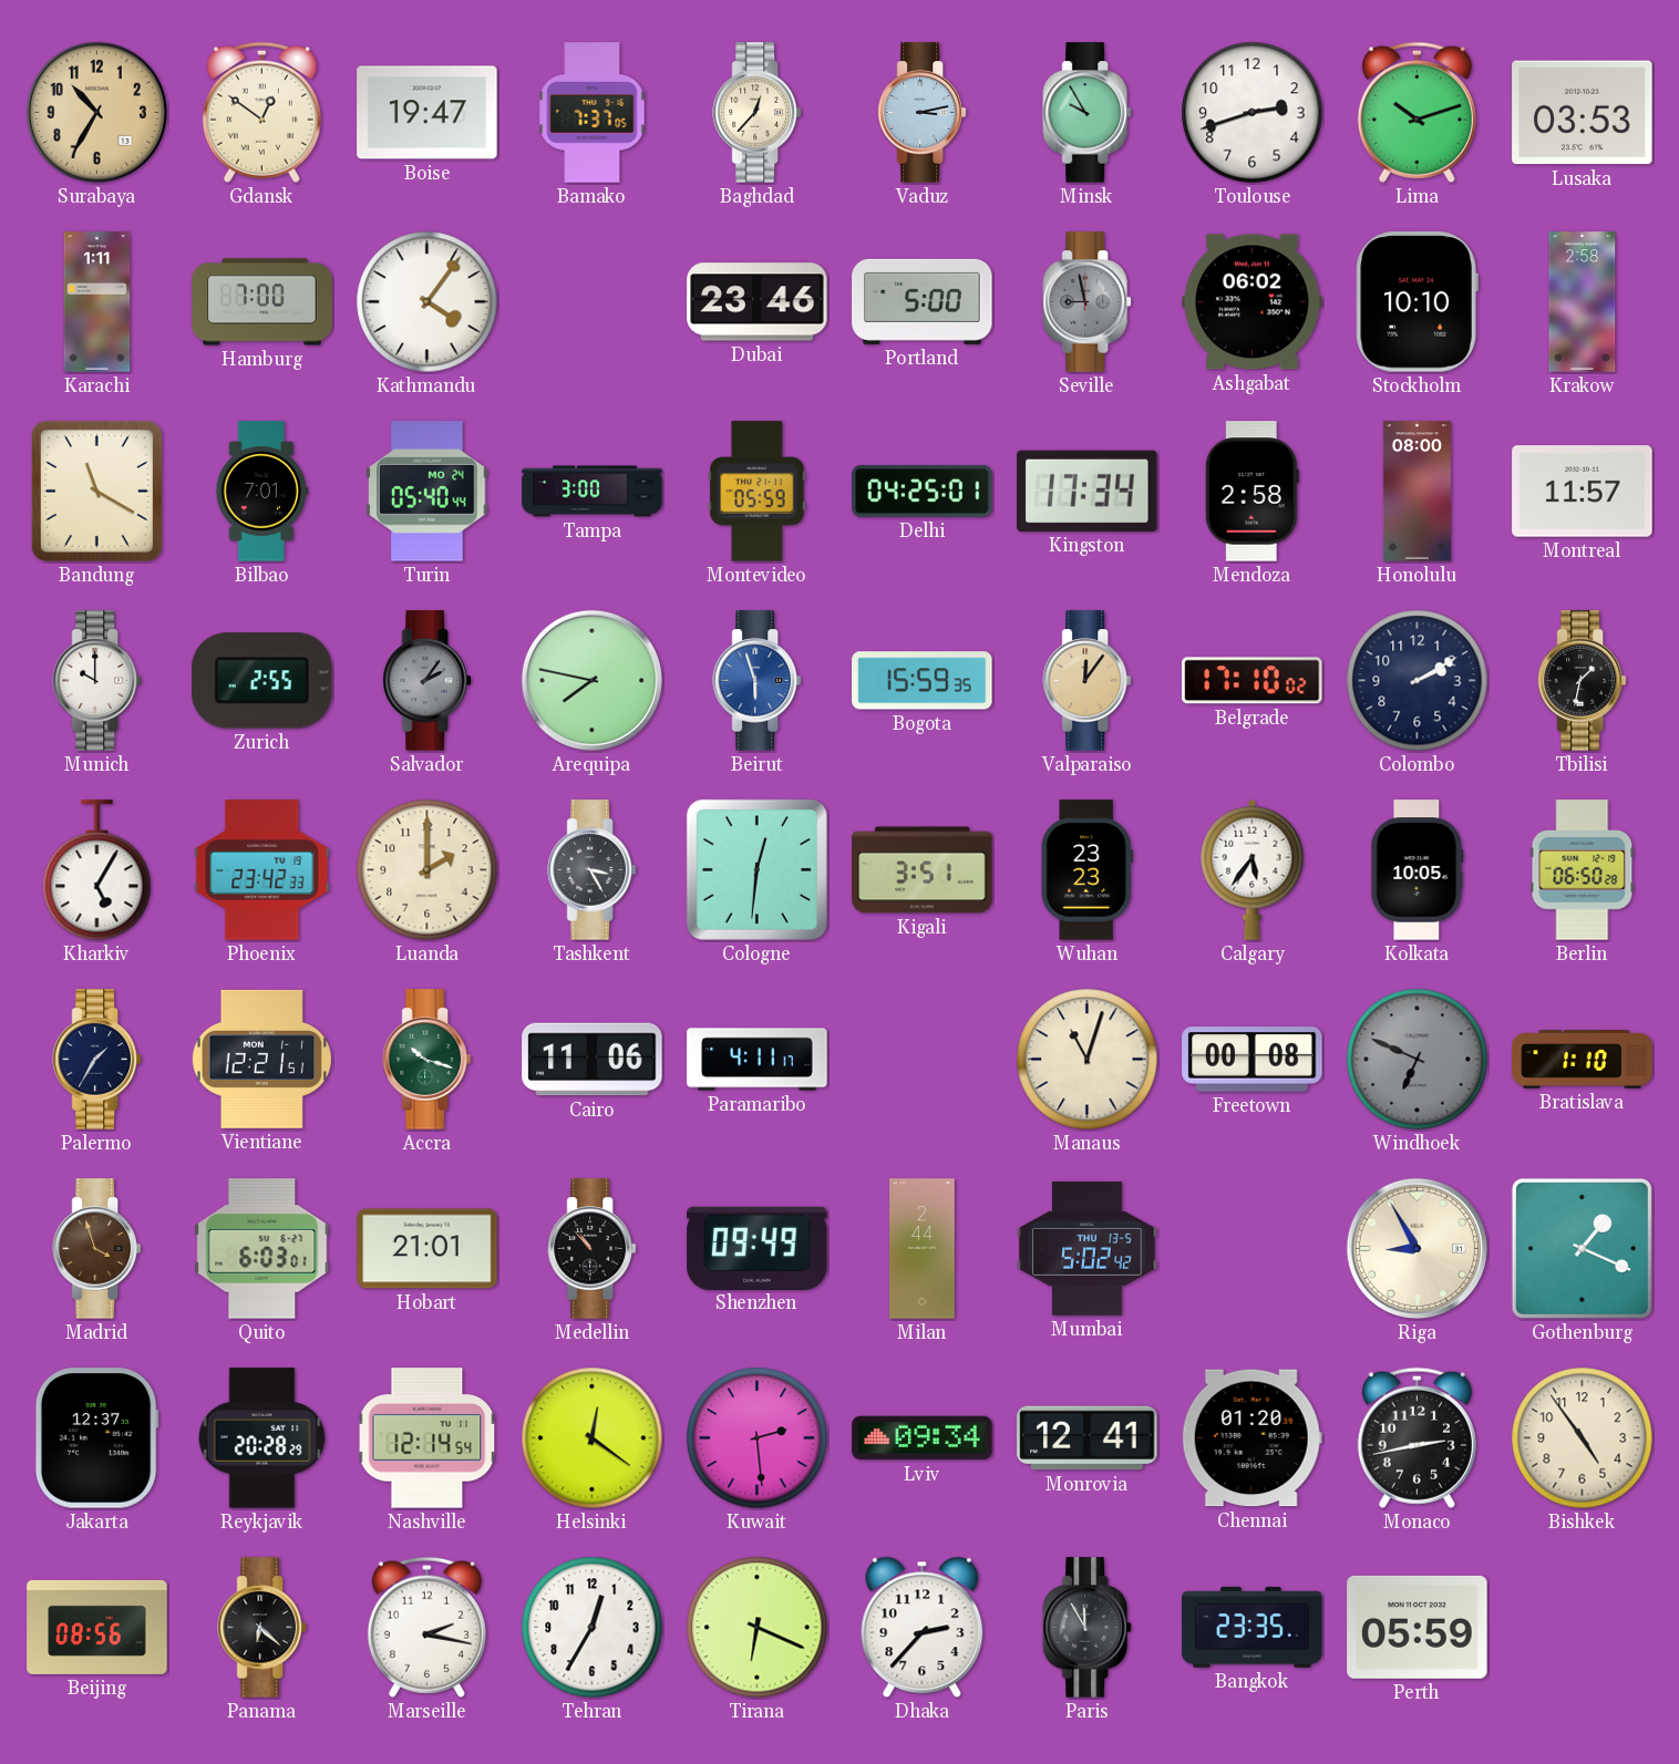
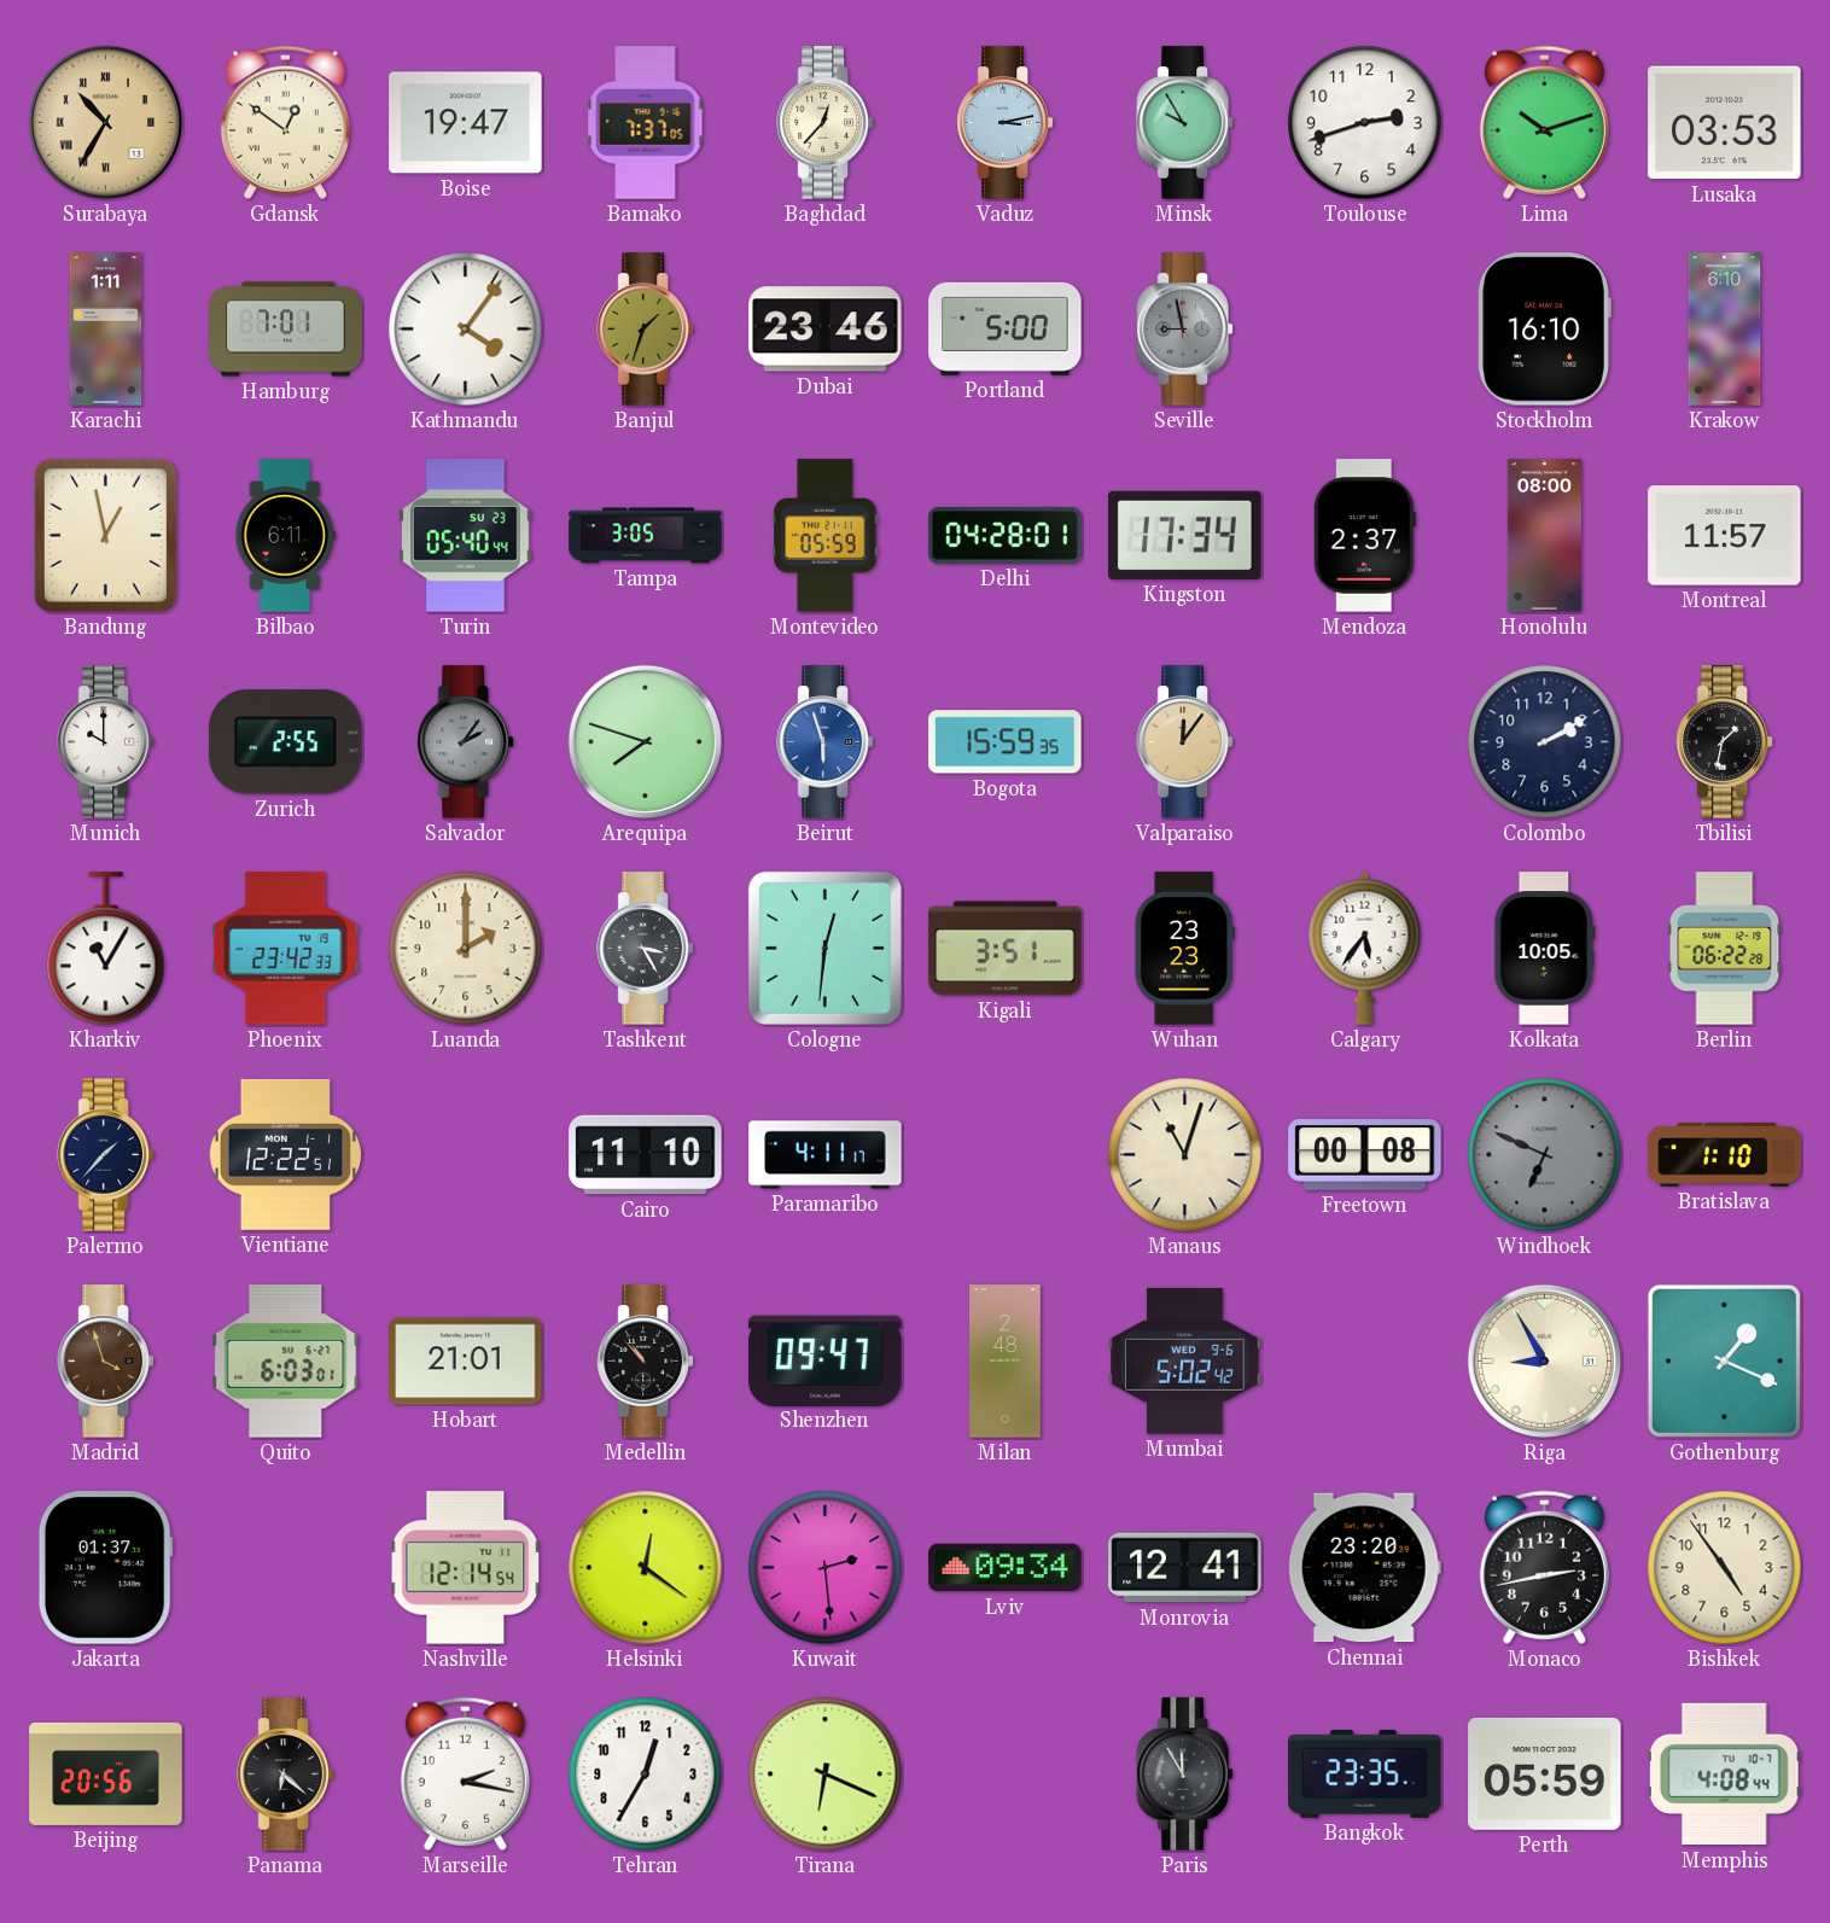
Surabaya numerals: Arabic -> Roman
Hamburg: 7:00 -> 7:01
Banjul: none -> 1:33
Ashgabat: 06:02 -> none
Stockholm: 10:10 -> 16:10
Krakow: 2:58 -> 6:10
Bandung: 11:20 -> 12:58
Bilbao: 7:01 -> 6:11
Turin date: MO 24 -> SU 23
Tampa: 3:00 -> 3:05
Delhi: 04:25 -> 04:28
Mendoza: 2:58 -> 2:37
Arequipa: 7:47 -> 7:48
Belgrade: 17:10 -> none
Kharkiv: 5:05 -> 11:05
Berlin: 06:50 -> 06:22
Palermo: 1:35 -> 1:37
Vientiane: 12:21 -> 12:22
Accra: 10:18 -> none
Cairo: 11:06 -> 11:10
Shenzhen: 09:49 -> 09:47
Milan: 2:44 -> 2:48
Mumbai date: THU 13-5 -> WED 9-6
Jakarta: 12:37 -> 01:37
Reykjavik: 20:28 -> none
Chennai: 01:20 -> 23:20
Beijing: 08:56 -> 20:56
Dhaka: 2:37 -> none
Memphis: none -> 4:08
